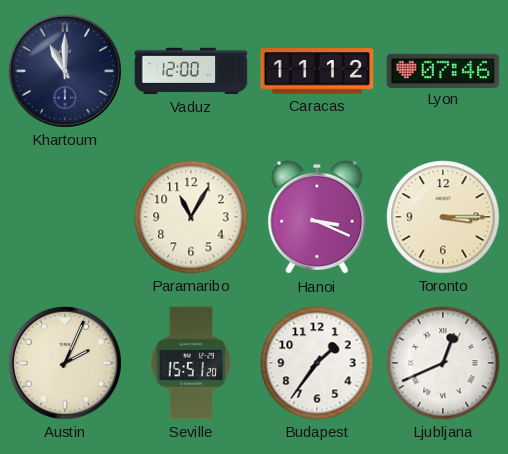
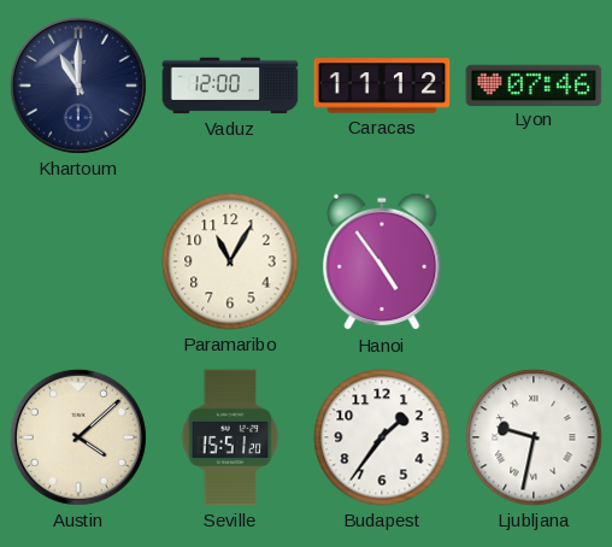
Hanoi: 3:19 -> 4:54
Toronto: 3:15 -> none
Austin: 2:04 -> 4:08
Ljubljana: 12:41 -> 9:32
